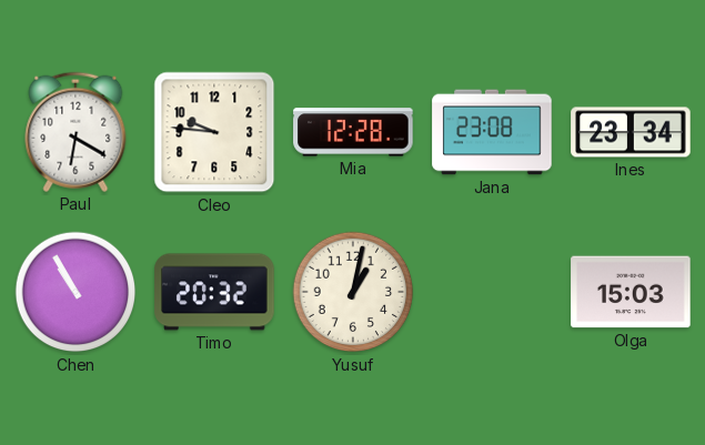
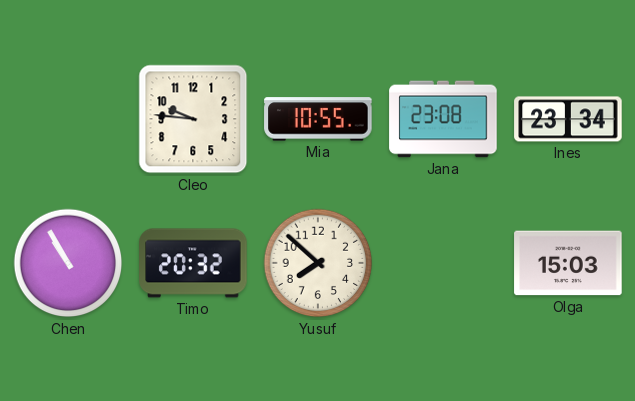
Paul: 6:20 -> none
Mia: 12:28 -> 10:55
Yusuf: 1:02 -> 7:52
